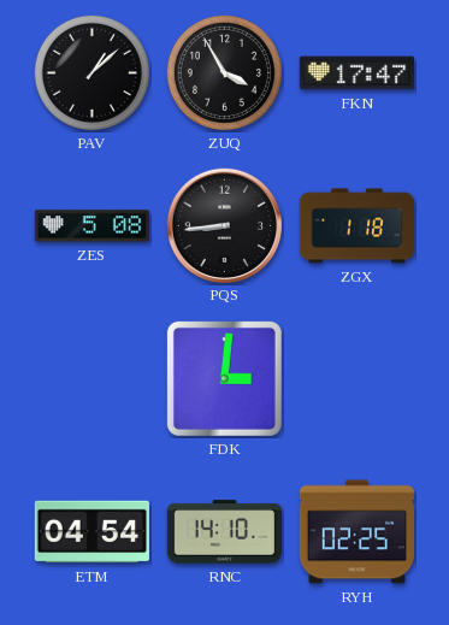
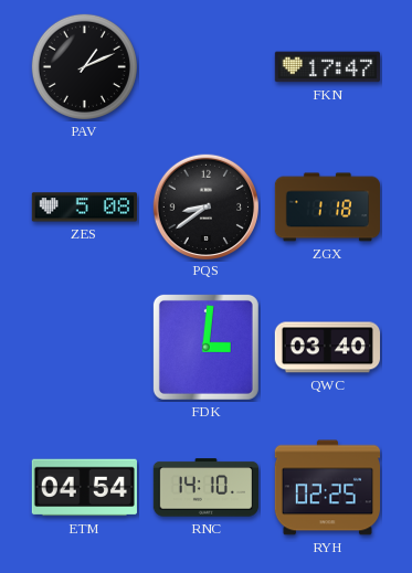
PAV: 1:08 -> 1:11
ZUQ: 3:55 -> none
PQS: 8:44 -> 8:39
QWC: none -> 03:40
